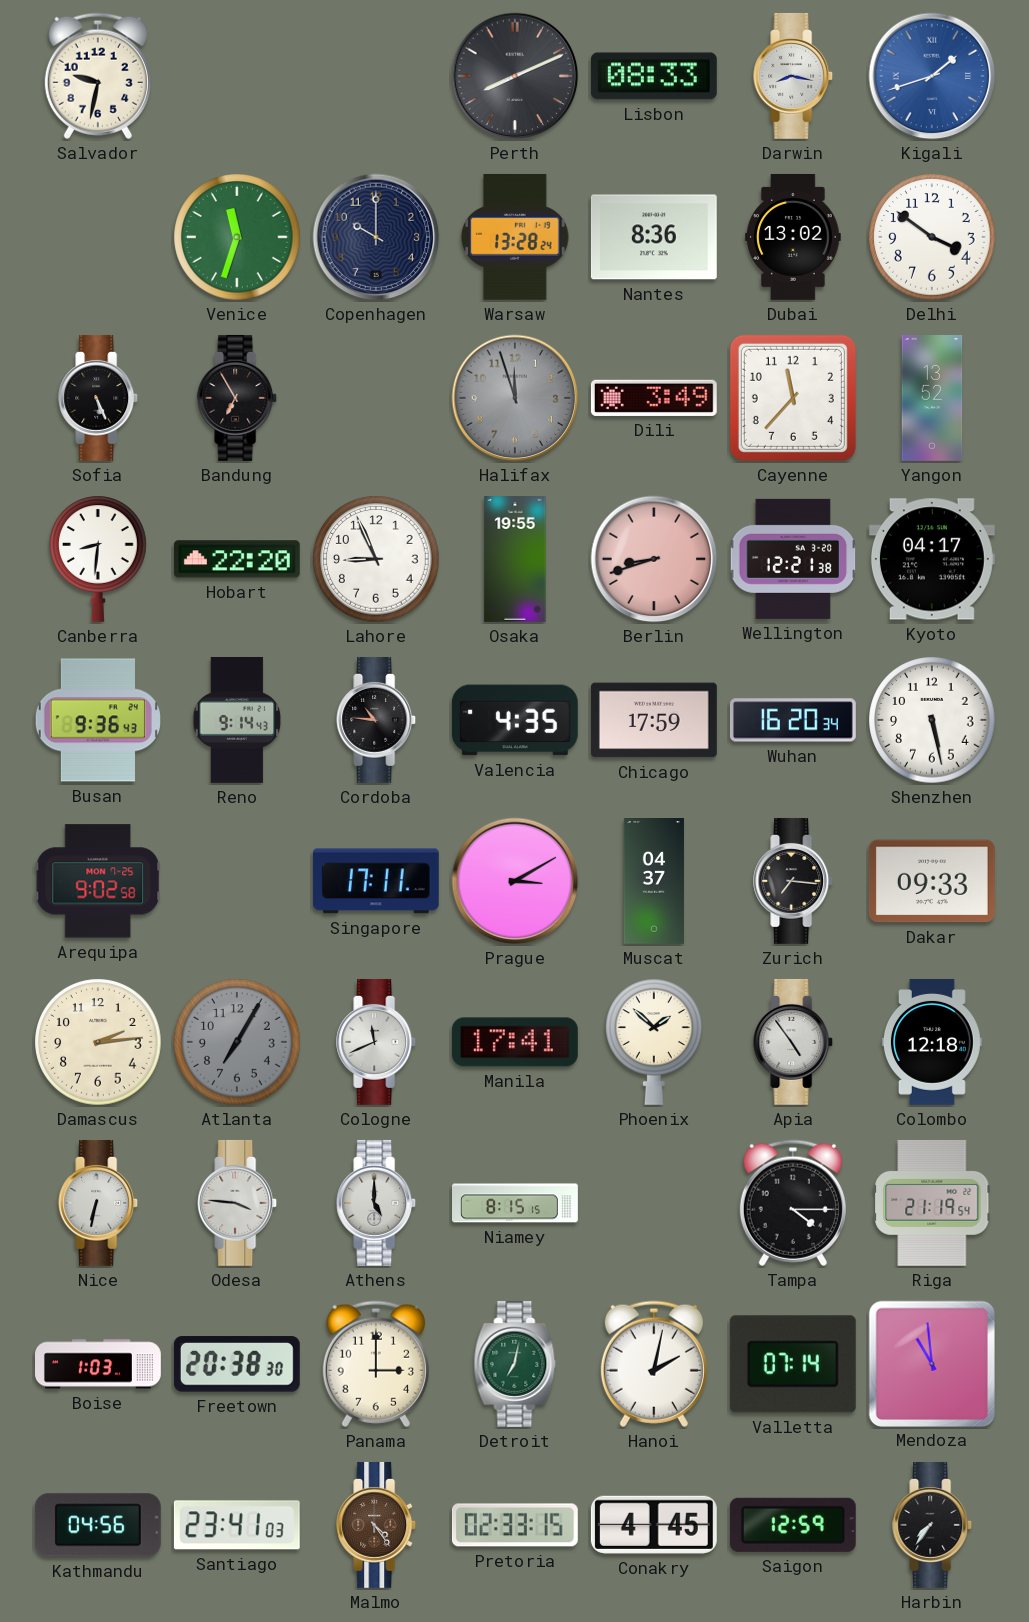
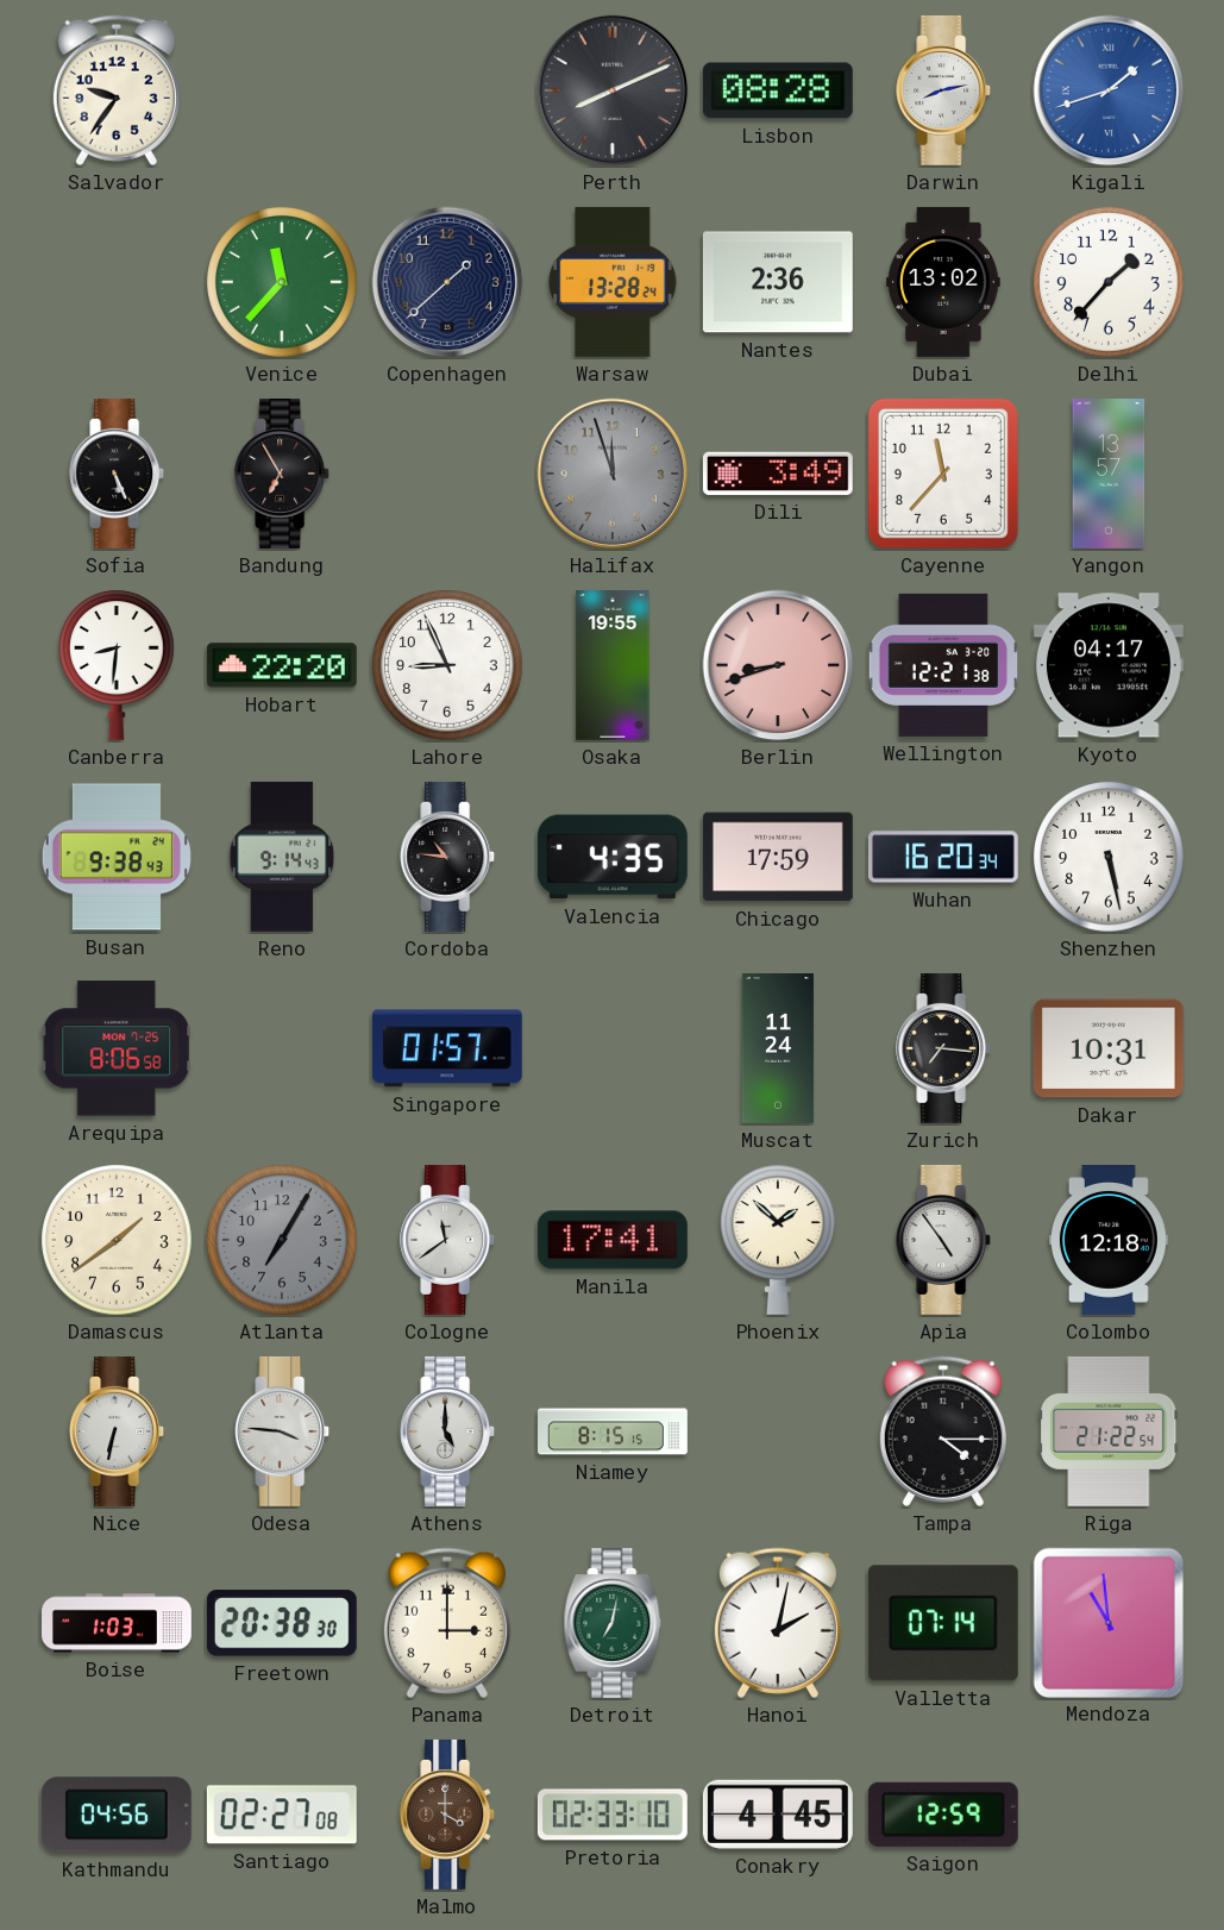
Salvador: 9:32 -> 9:36
Lisbon: 08:33 -> 08:28
Darwin: 8:17 -> 8:13
Venice: 11:33 -> 11:37
Copenhagen: 10:00 -> 1:38
Nantes: 8:36 -> 2:36
Delhi: 3:51 -> 1:37
Yangon: 13:52 -> 13:57
Busan: 9:36 -> 9:38
Arequipa: 9:02 -> 8:06
Singapore: 17:11 -> 01:57
Prague: 3:10 -> none
Muscat: 04:37 -> 11:24
Dakar: 09:33 -> 10:31
Damascus: 2:14 -> 1:39
Cologne: 11:41 -> 11:39
Riga: 21:19 -> 21:22
Santiago: 23:41 -> 02:27
Malmo: 4:24 -> 4:00
Pretoria: 02:33:15 -> 02:33:10
Harbin: 7:36 -> none
